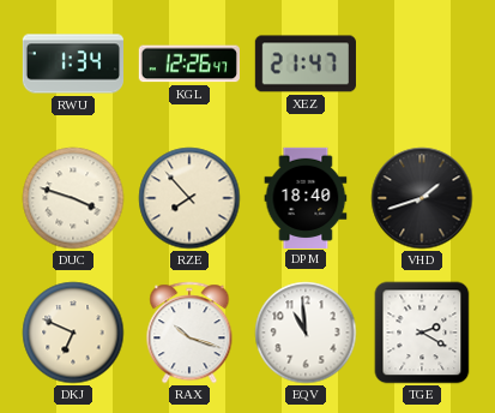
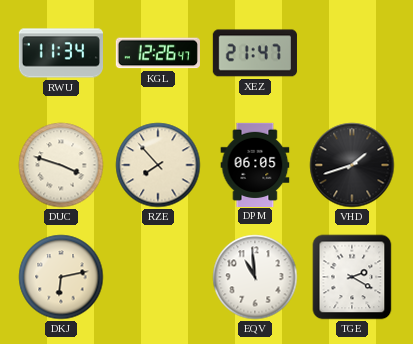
RWU: 1:34 -> 11:34
DPM: 18:40 -> 06:05
DKJ: 6:49 -> 6:13
RAX: 10:18 -> none
